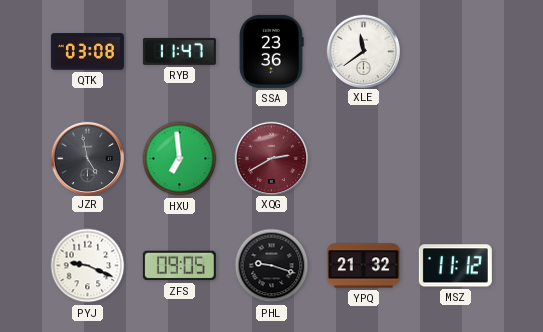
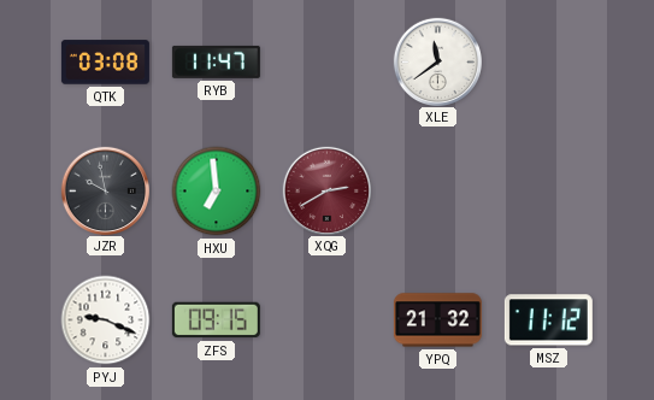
SSA: 23:36 -> none
JZR: 4:58 -> 9:58
ZFS: 09:05 -> 09:15
PHL: 9:18 -> none
